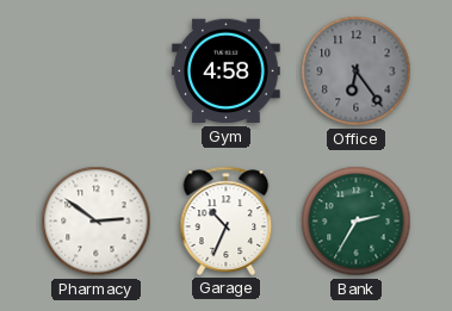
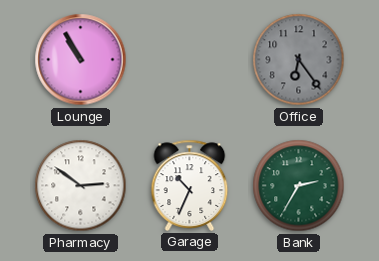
Lounge: none -> 10:55
Gym: 4:58 -> none
